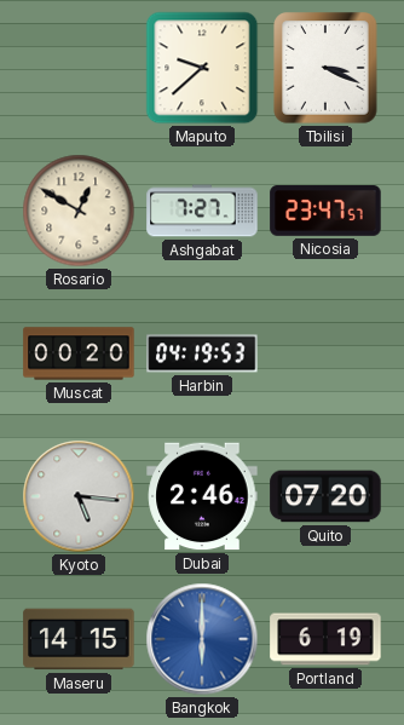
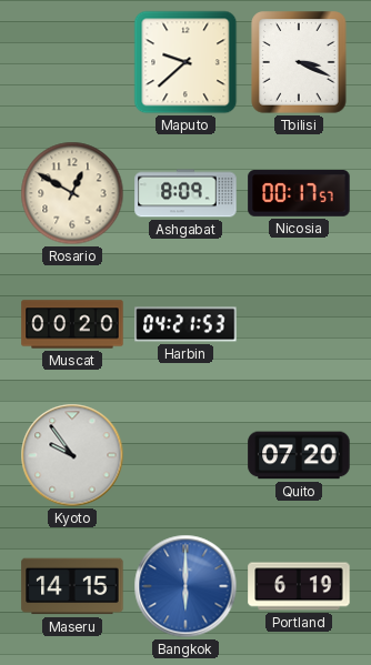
Ashgabat: 7:27 -> 8:09
Nicosia: 23:47 -> 00:17
Harbin: 04:19 -> 04:21
Kyoto: 5:16 -> 9:54
Dubai: 2:46 -> none
